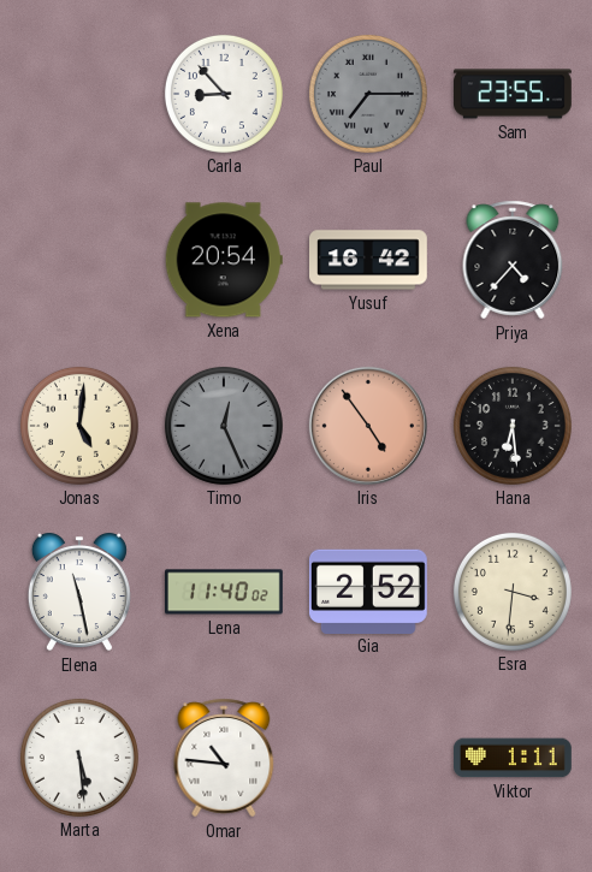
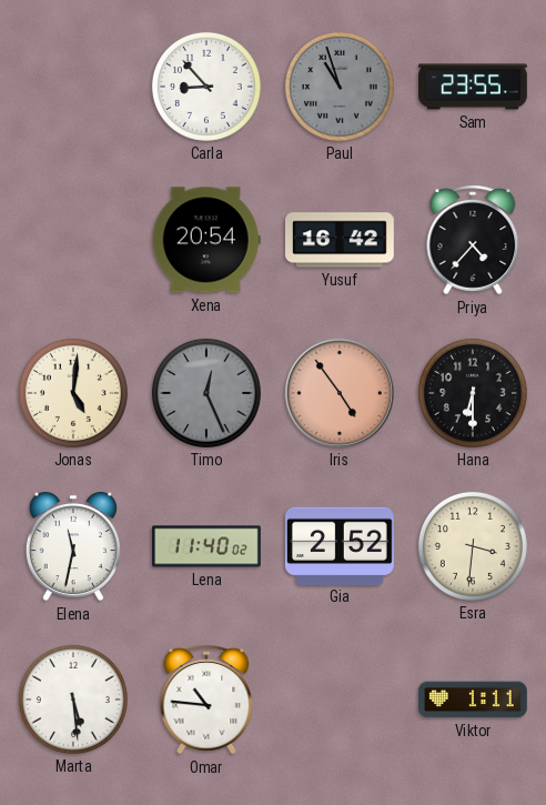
Paul: 7:15 -> 10:57
Hana: 6:29 -> 6:30
Elena: 11:28 -> 11:32
